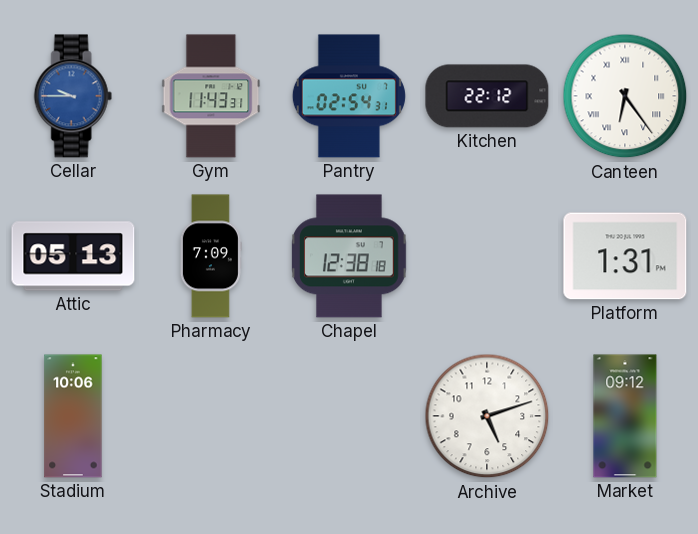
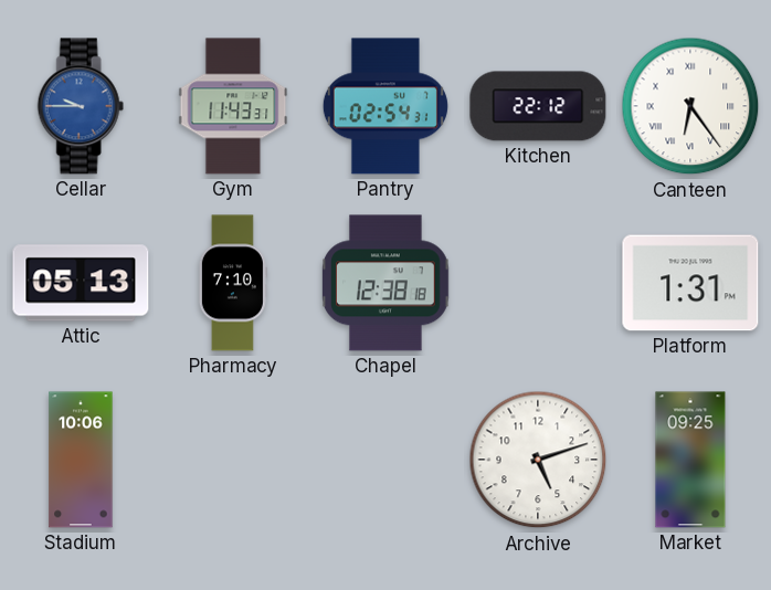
Pharmacy: 7:09 -> 7:10
Market: 09:12 -> 09:25
